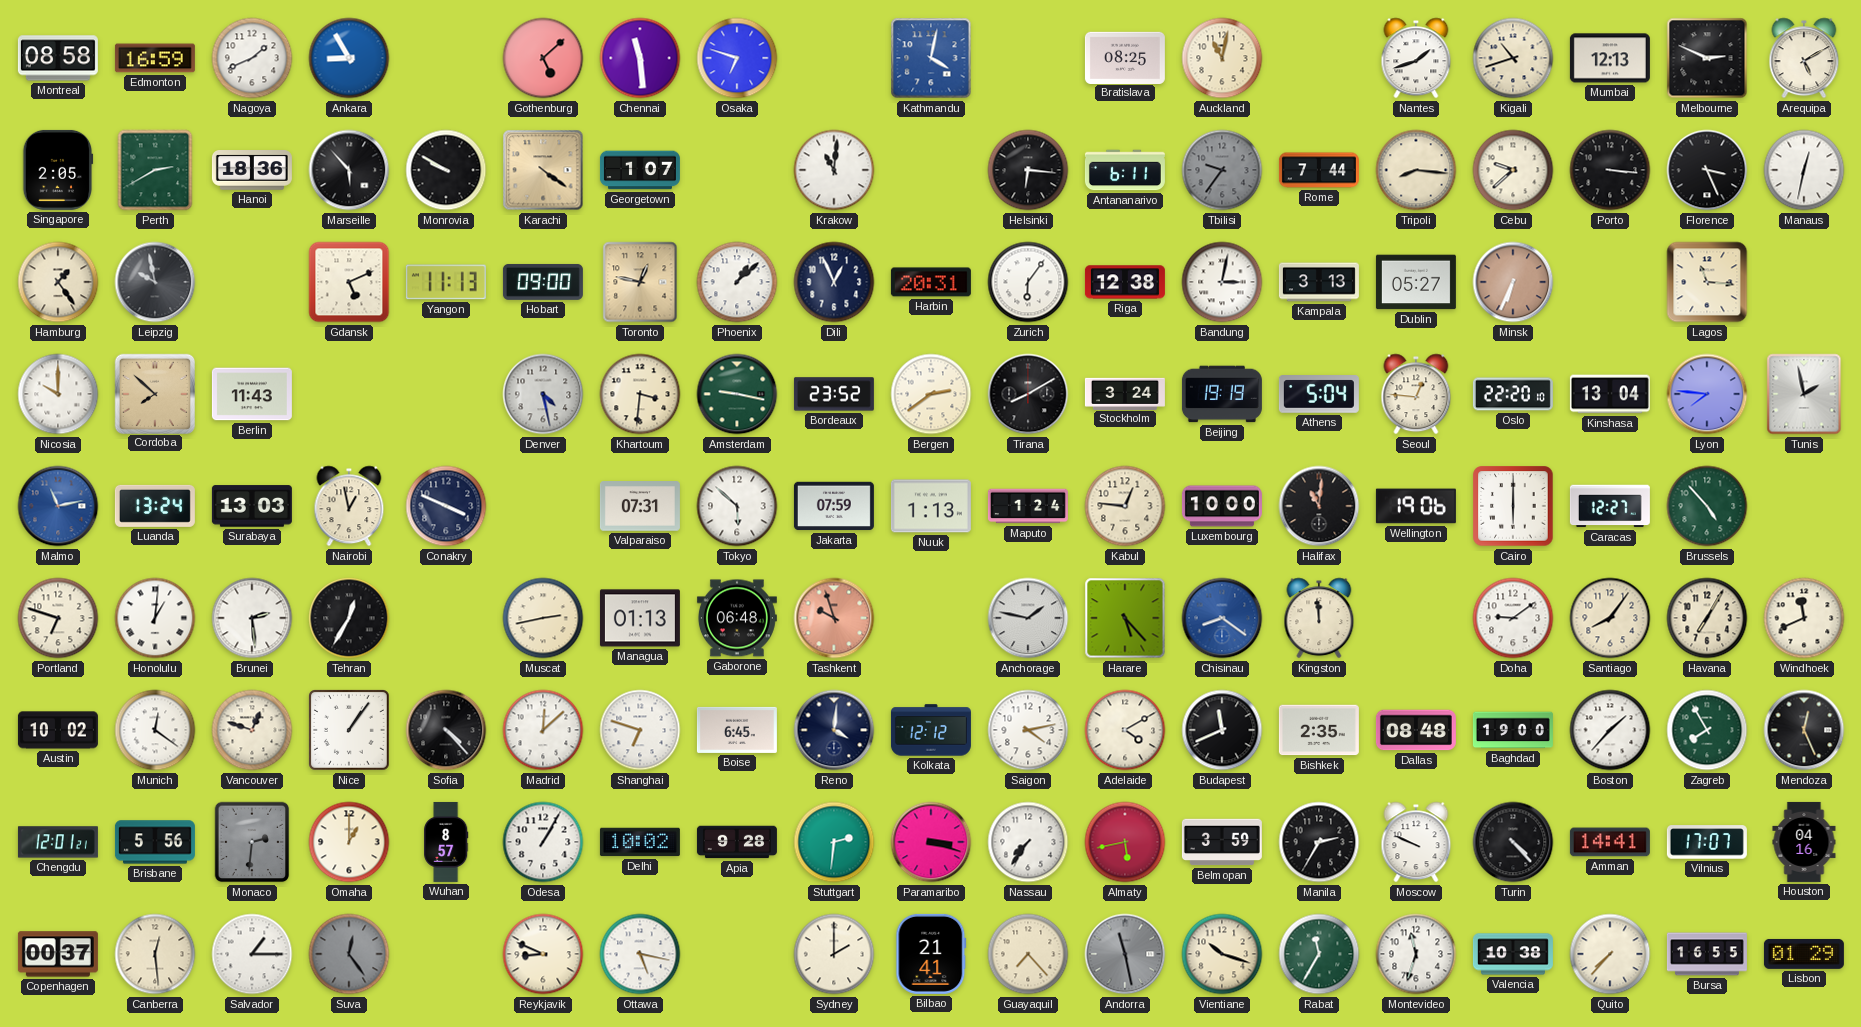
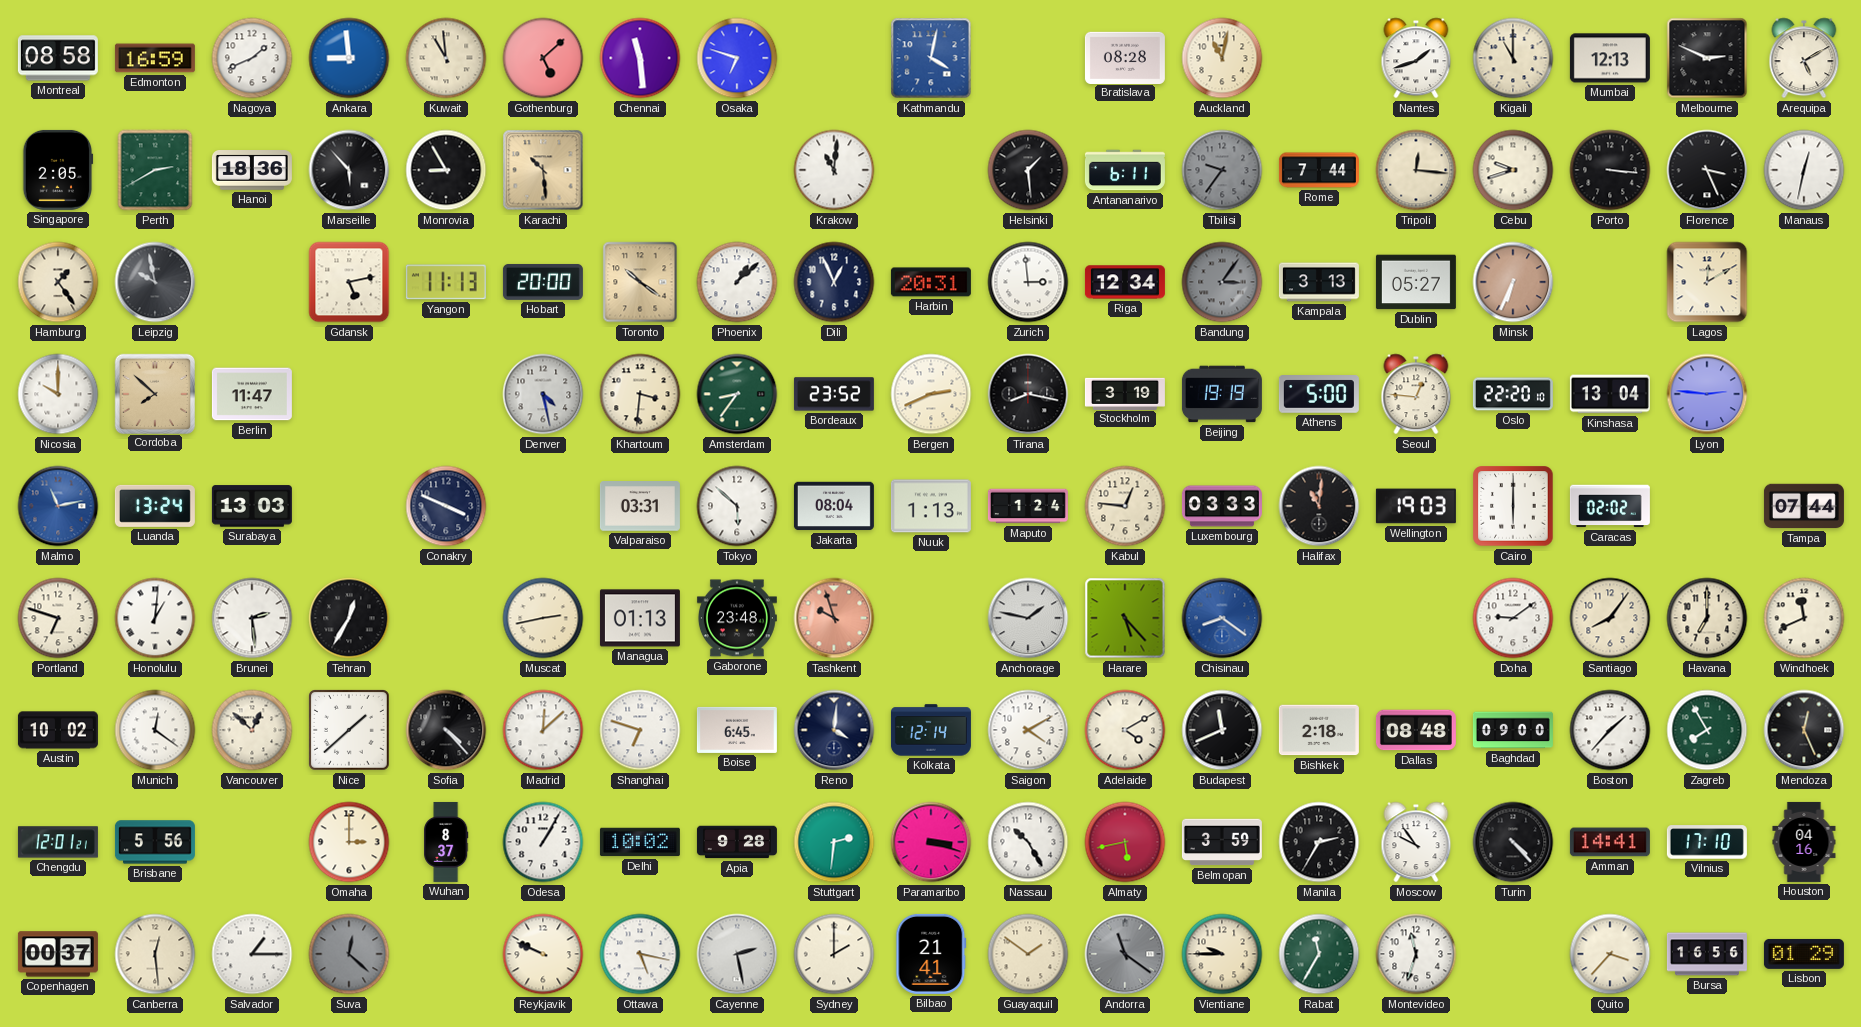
Ankara: 8:55 -> 8:59
Kuwait: none -> 10:59
Bratislava: 08:25 -> 08:28
Kigali: 10:42 -> 11:00
Monrovia: 9:50 -> 8:55
Karachi: 4:21 -> 10:29
Georgetown: 1:07 -> none
Helsinki: 6:16 -> 1:29
Tripoli: 8:16 -> 12:16
Cebu: 9:38 -> 9:42
Gdansk: 5:11 -> 5:13
Hobart: 09:00 -> 20:00
Toronto: 12:47 -> 10:21
Zurich: 6:06 -> 2:59
Riga: 12:38 -> 12:34
Bandung: 3:02 -> 3:06
Bandung dial: white -> grey
Lagos: 11:16 -> 12:10
Berlin: 11:43 -> 11:47
Amsterdam: 9:17 -> 8:36
Bergen: 2:39 -> 2:41
Tirana: 8:10 -> 8:17
Stockholm: 3:24 -> 3:19
Athens: 5:04 -> 5:00
Lyon: 7:46 -> 2:46
Tunis: 1:58 -> none
Nairobi: 12:58 -> none
Valparaiso: 07:31 -> 03:31
Jakarta: 07:59 -> 08:04
Luxembourg: 10:00 -> 03:33
Wellington: 19:06 -> 19:03
Caracas: 12:27 -> 02:02
Brussels: 4:53 -> none
Tampa: none -> 07:44
Gaborone: 06:48 -> 23:48
Kingston: 11:59 -> none
Havana: 7:05 -> 7:00
Vancouver: 12:48 -> 12:52
Nice: 1:06 -> 1:38
Kolkata: 12:12 -> 12:14
Saigon: 4:13 -> 4:10
Bishkek: 2:35 -> 2:18
Baghdad: 19:00 -> 09:00
Monaco: 2:31 -> none
Omaha: 1:00 -> 3:00
Wuhan: 8:57 -> 8:37
Nassau: 7:36 -> 10:25
Moscow: 9:49 -> 9:54
Vilnius: 17:07 -> 17:10
Suva: 12:24 -> 12:22
Reykjavik: 8:49 -> 9:49
Cayenne: none -> 2:28
Guayaquil: 7:23 -> 1:51
Andorra: 11:28 -> 11:21
Vientiane: 10:18 -> 9:45
Valencia: 10:38 -> none
Quito: 7:37 -> 3:37
Bursa: 16:55 -> 16:56
